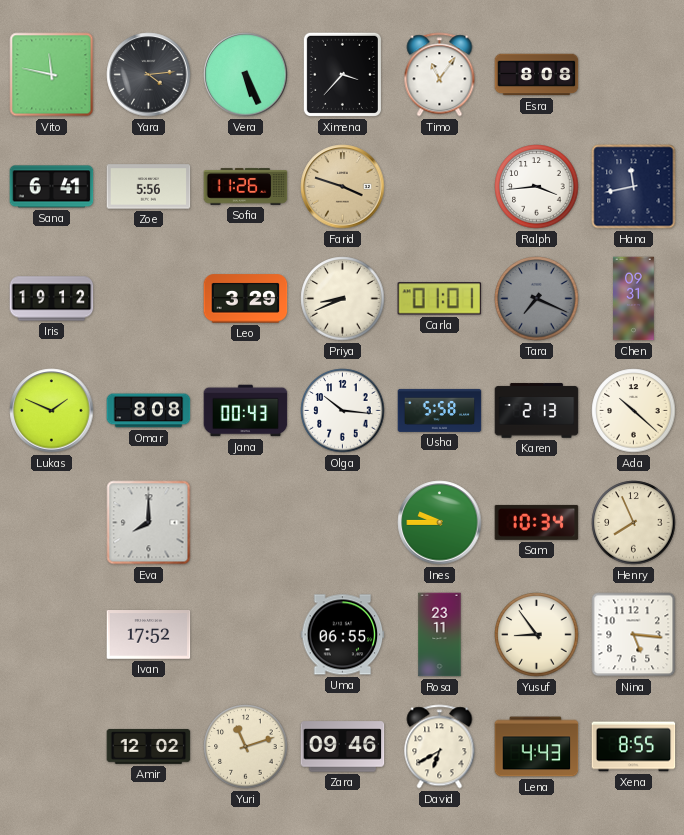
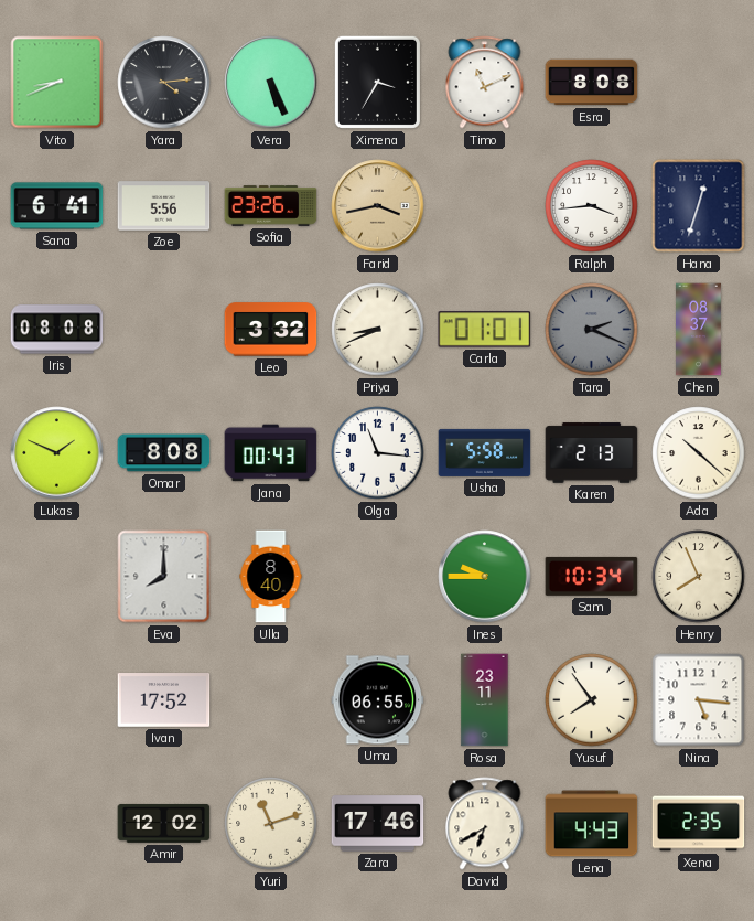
Vito: 11:47 -> 8:41
Ximena: 3:37 -> 3:35
Timo: 11:06 -> 11:11
Sofia: 11:26 -> 23:26
Farid: 3:48 -> 3:43
Hana: 11:43 -> 12:33
Iris: 19:12 -> 08:08
Leo: 3:29 -> 3:32
Tara: 7:19 -> 2:19
Chen: 09:31 -> 08:37
Olga: 10:16 -> 11:16
Ulla: none -> 8:40
Yusuf: 8:54 -> 7:54
Zara: 09:46 -> 17:46
Xena: 8:55 -> 2:35
